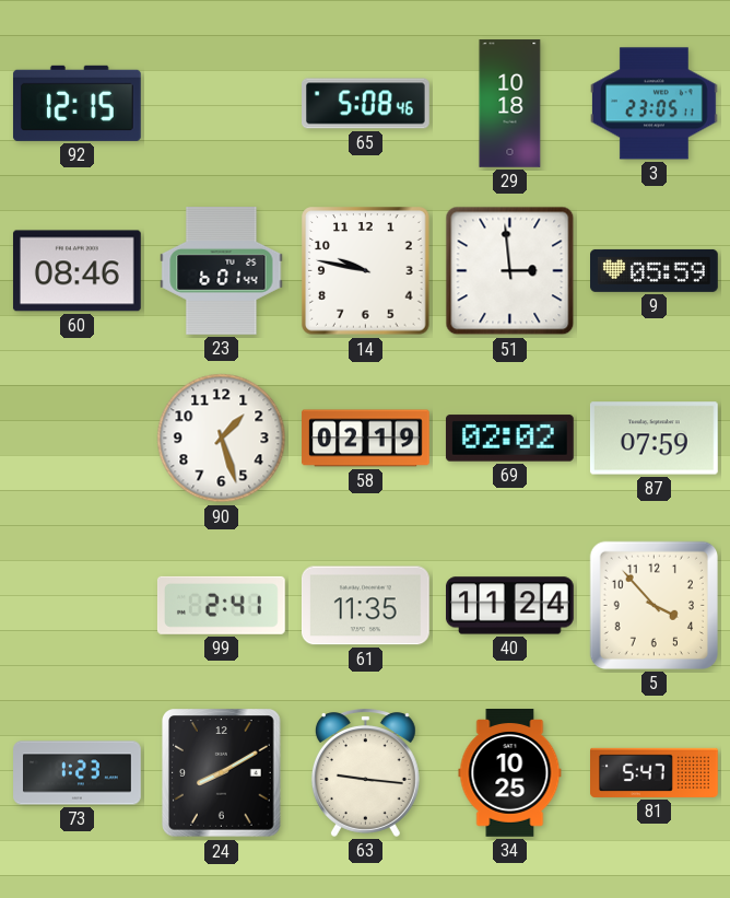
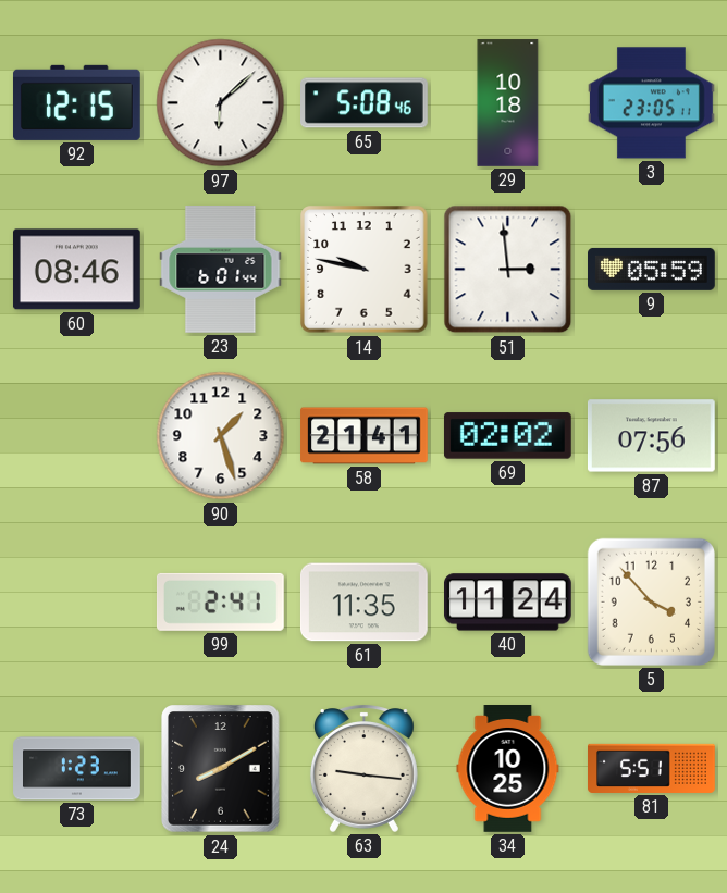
97: none -> 6:08
58: 02:19 -> 21:41
87: 07:59 -> 07:56
81: 5:47 -> 5:51
